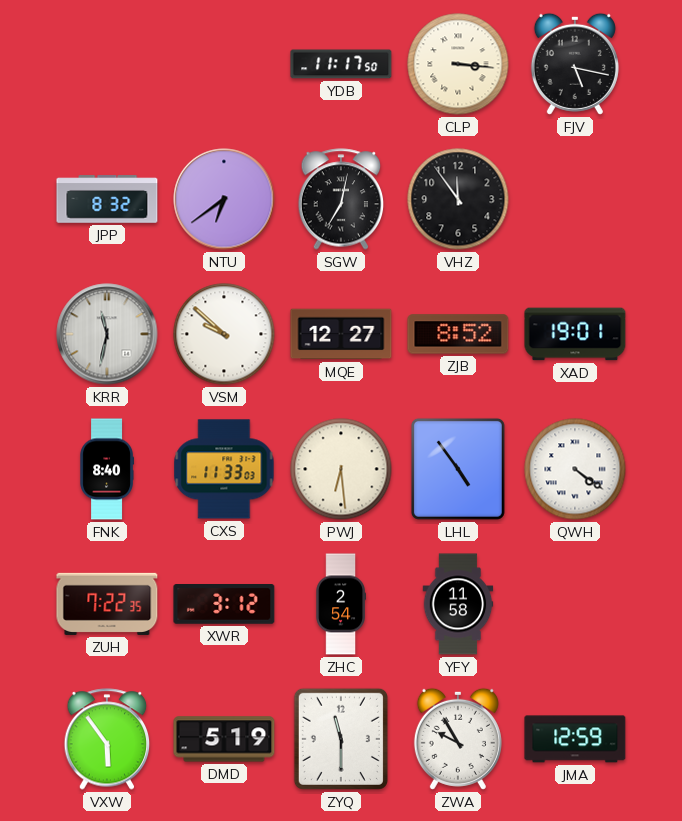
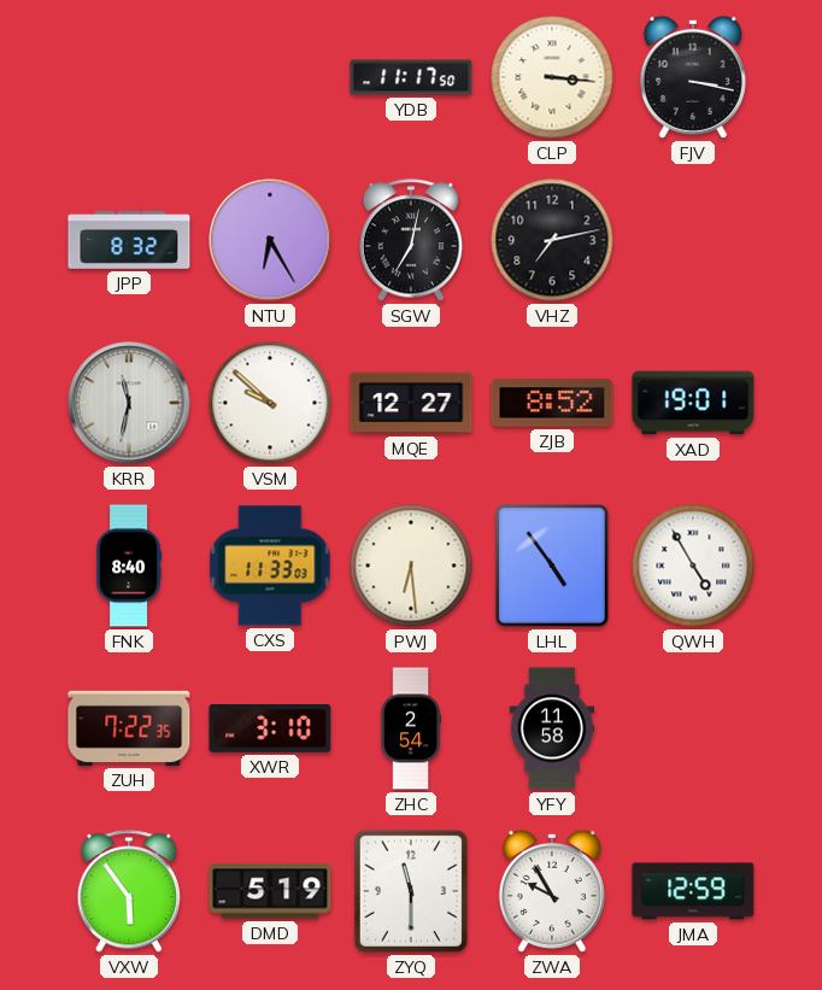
FJV: 5:17 -> 3:17
NTU: 6:39 -> 6:25
VHZ: 11:54 -> 7:13
QWH: 4:21 -> 4:55
XWR: 3:12 -> 3:10
